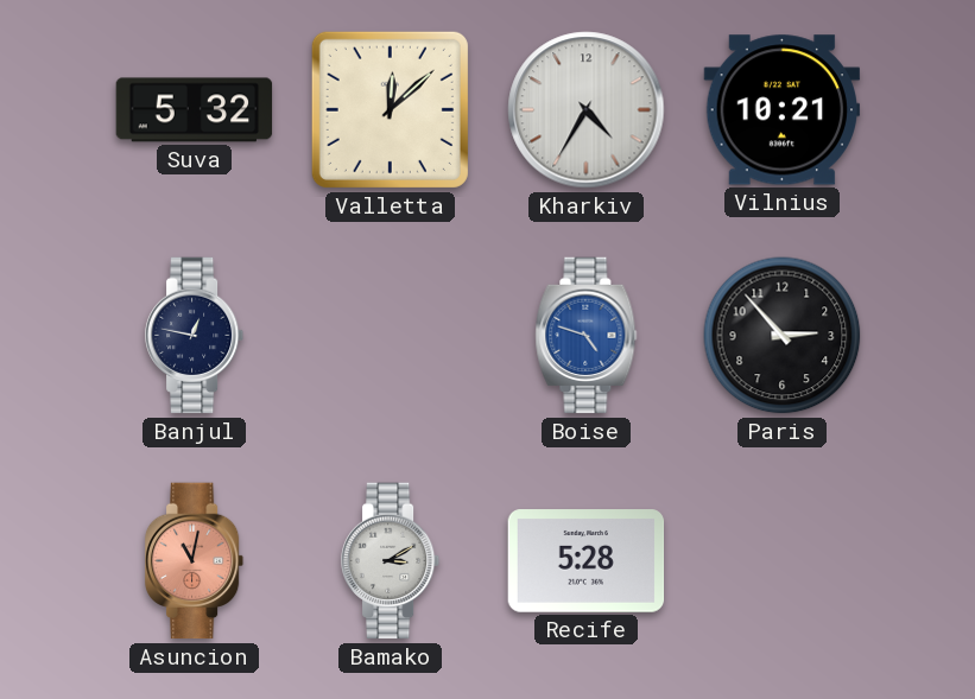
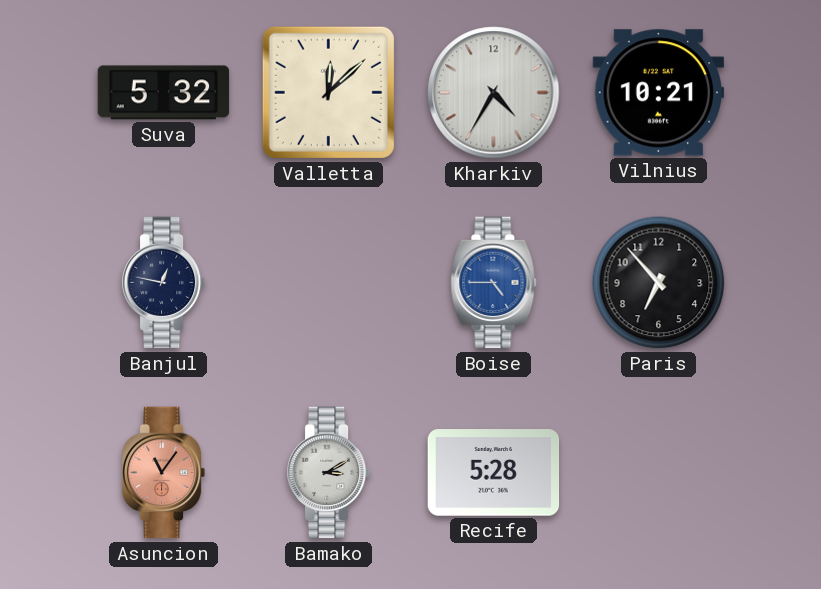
Boise: 4:48 -> 4:45
Paris: 2:53 -> 6:53
Asuncion: 11:02 -> 11:06
